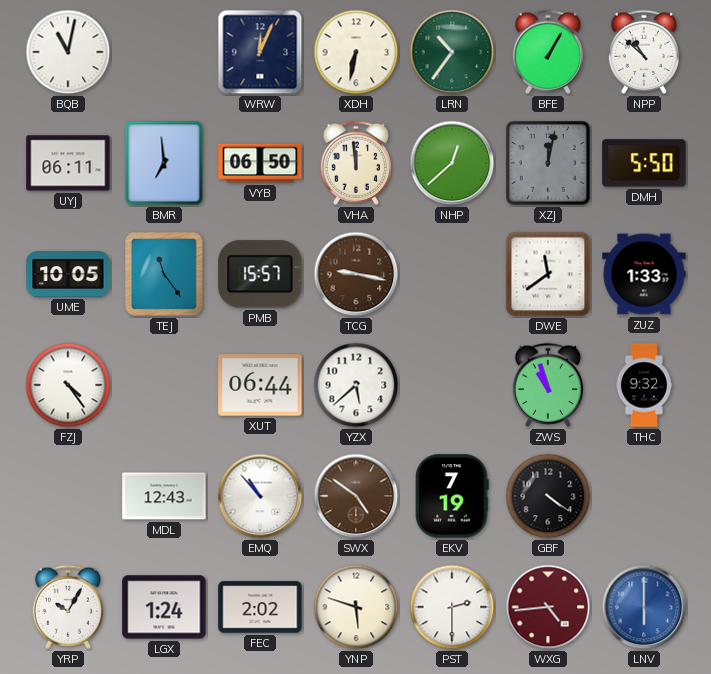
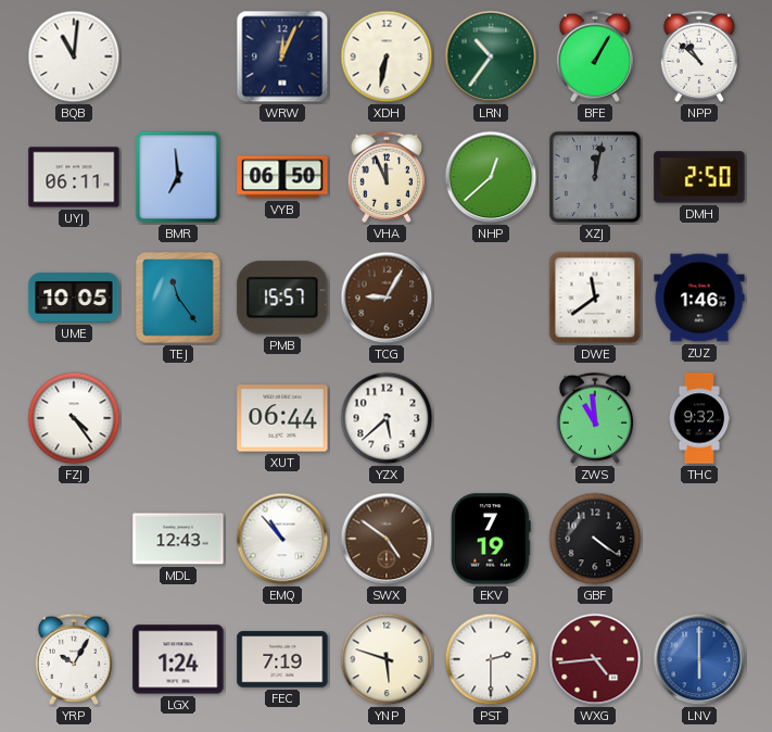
BQB: 11:02 -> 11:01
VHA: 11:59 -> 11:56
DMH: 5:50 -> 2:50
TCG: 9:17 -> 9:05
ZUZ: 1:33 -> 1:46
ZWS: 10:57 -> 10:59
FEC: 2:02 -> 7:19
